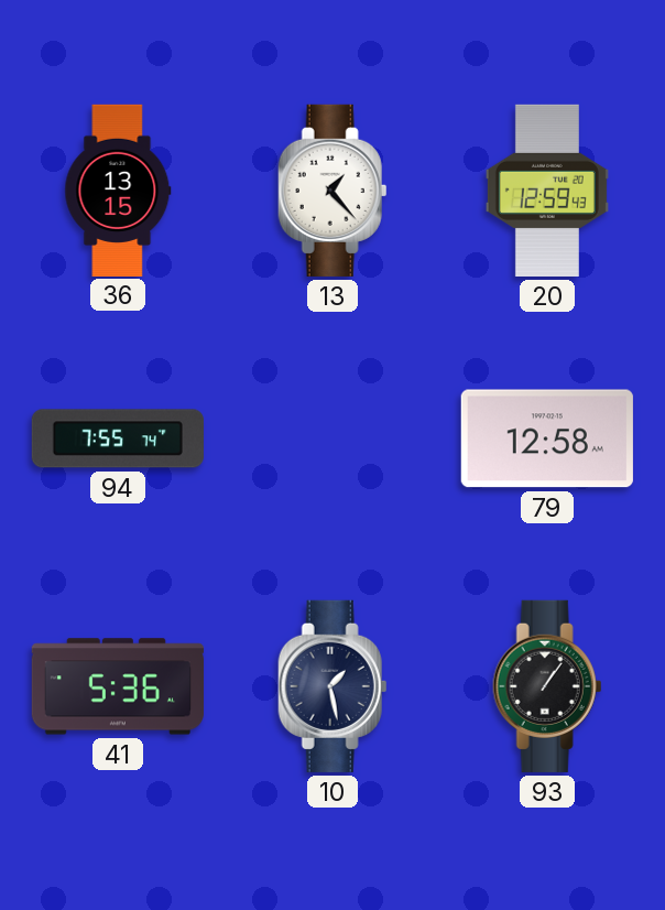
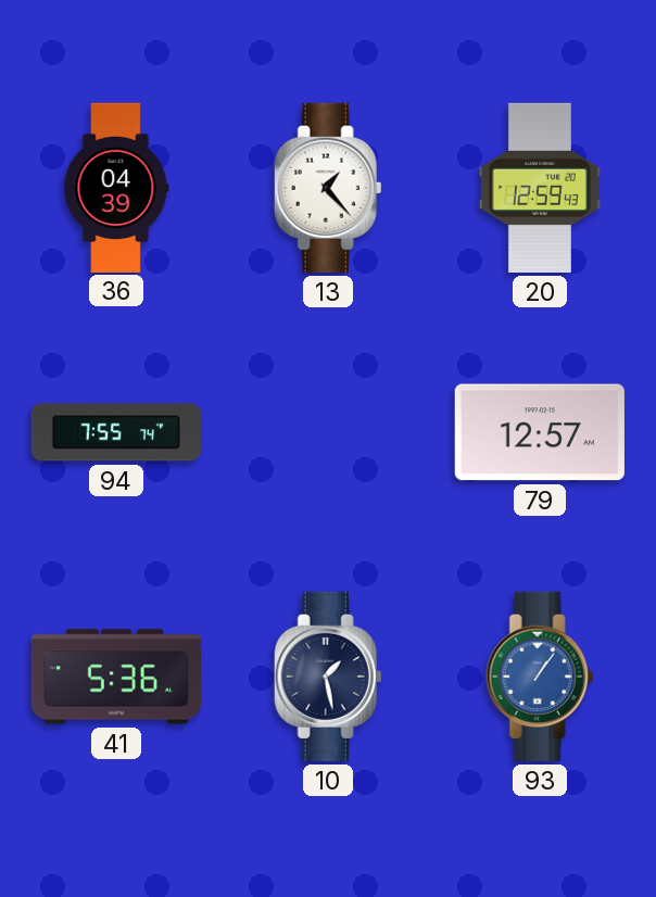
36: 13:15 -> 04:39
79: 12:58 -> 12:57
93 dial: black -> blue
